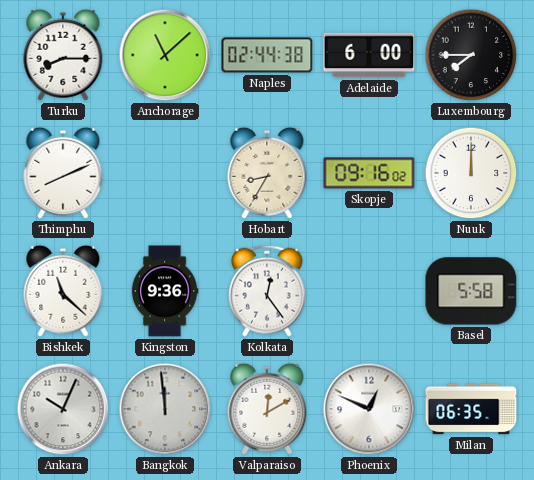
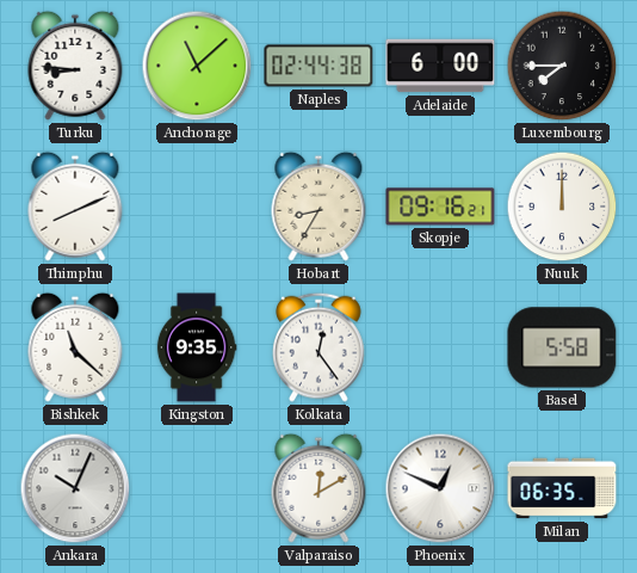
Turku: 8:15 -> 8:46
Skopje: 09:16:02 -> 09:16:21
Kingston: 9:36 -> 9:35
Bangkok: 11:59 -> none
